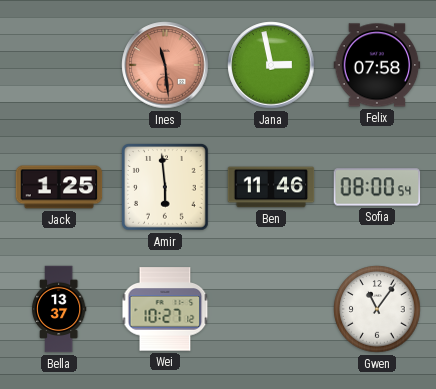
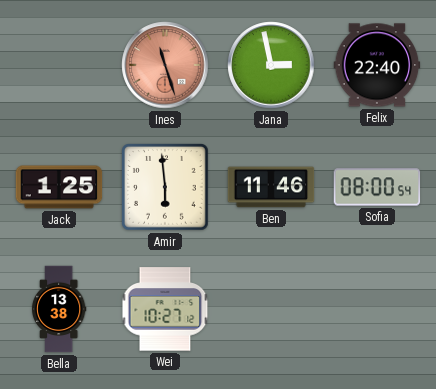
Ines: 11:29 -> 11:27
Felix: 07:58 -> 22:40
Bella: 13:37 -> 13:38
Gwen: 11:06 -> none
